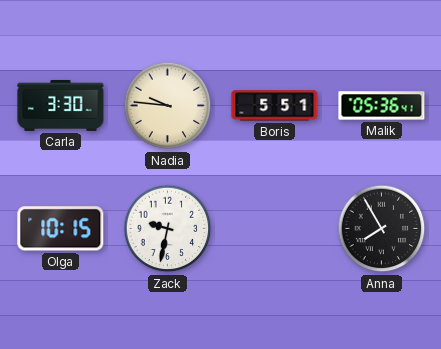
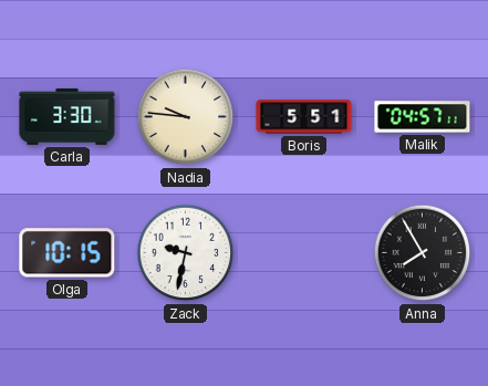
Malik: 05:36 -> 04:57
